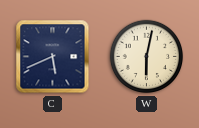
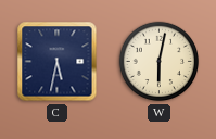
C: 5:41 -> 5:32
